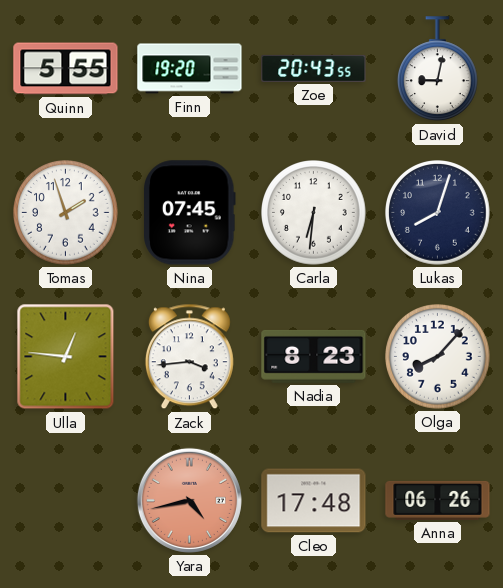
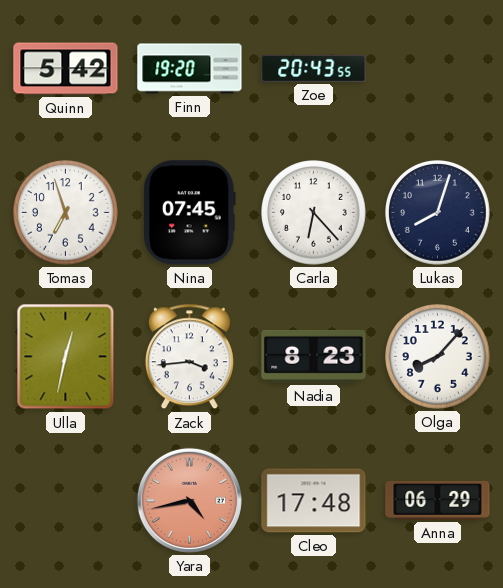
Quinn: 5:55 -> 5:42
David: 9:02 -> none
Tomas: 1:57 -> 6:57
Carla: 6:31 -> 6:23
Ulla: 12:46 -> 12:32
Anna: 06:26 -> 06:29
